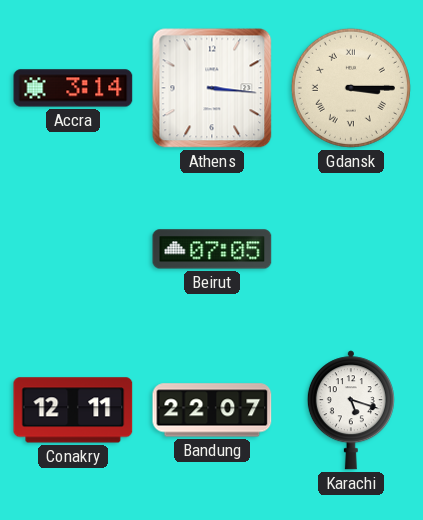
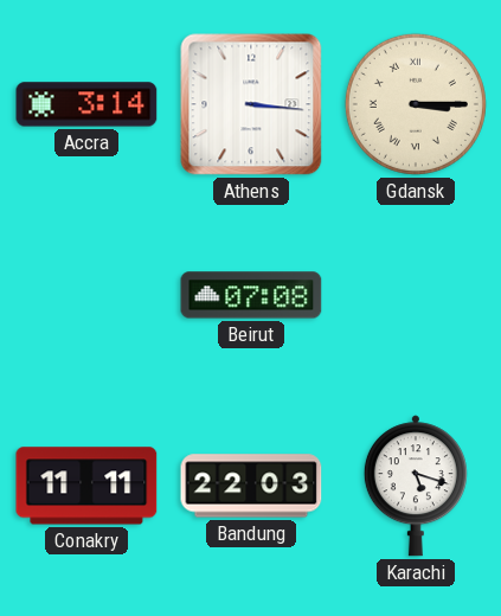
Beirut: 07:05 -> 07:08
Conakry: 12:11 -> 11:11
Bandung: 22:07 -> 22:03
